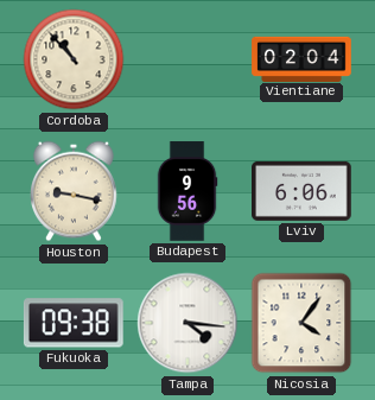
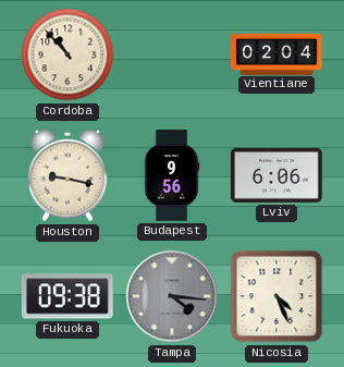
Tampa dial: white -> grey
Nicosia: 4:06 -> 4:26
